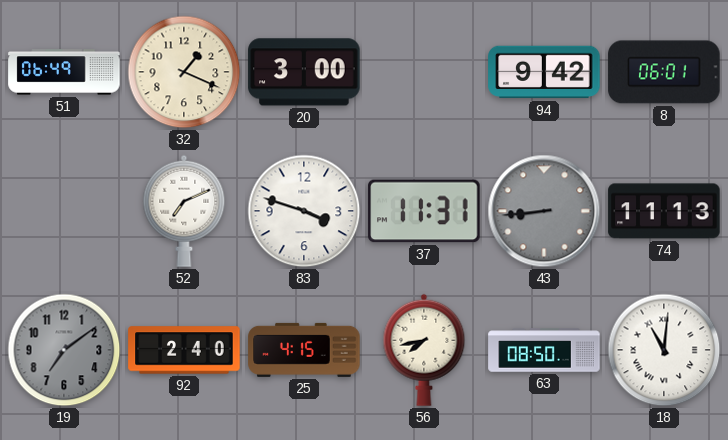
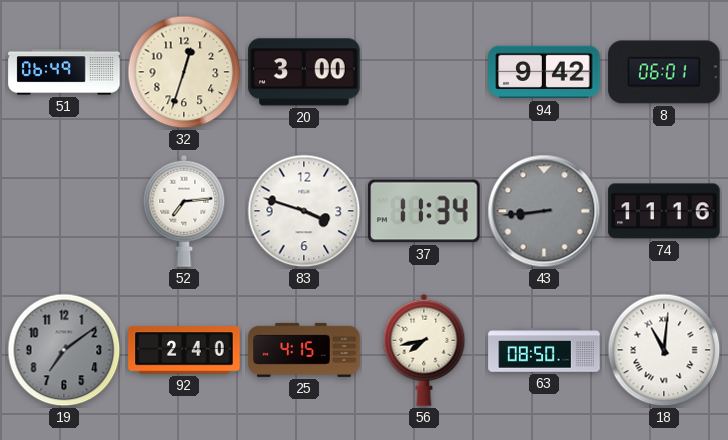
32: 1:19 -> 12:33
52: 7:11 -> 7:14
37: 11:31 -> 11:34
74: 11:13 -> 11:16
